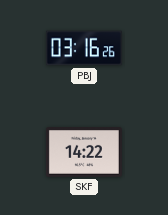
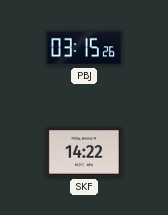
PBJ: 03:16 -> 03:15
